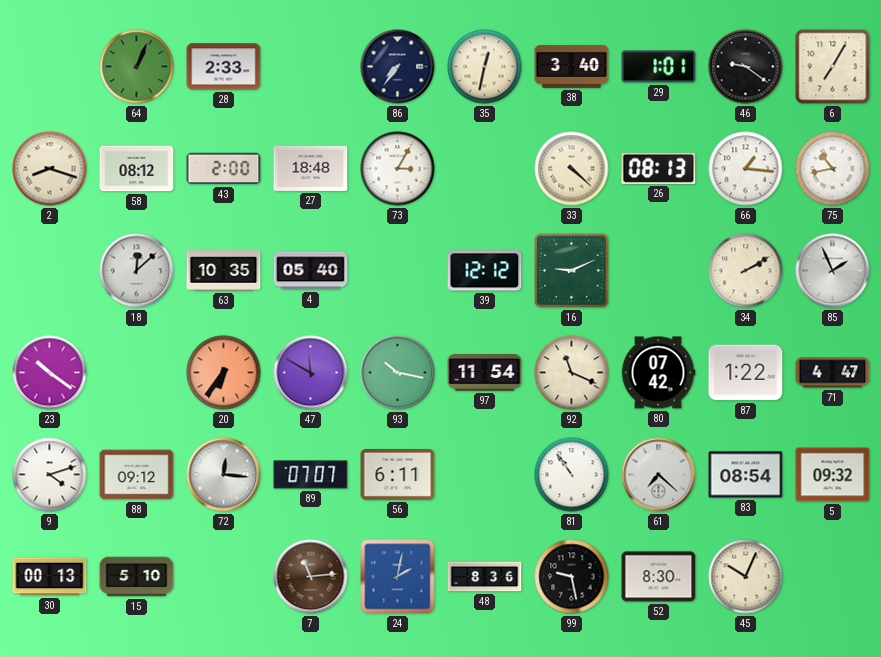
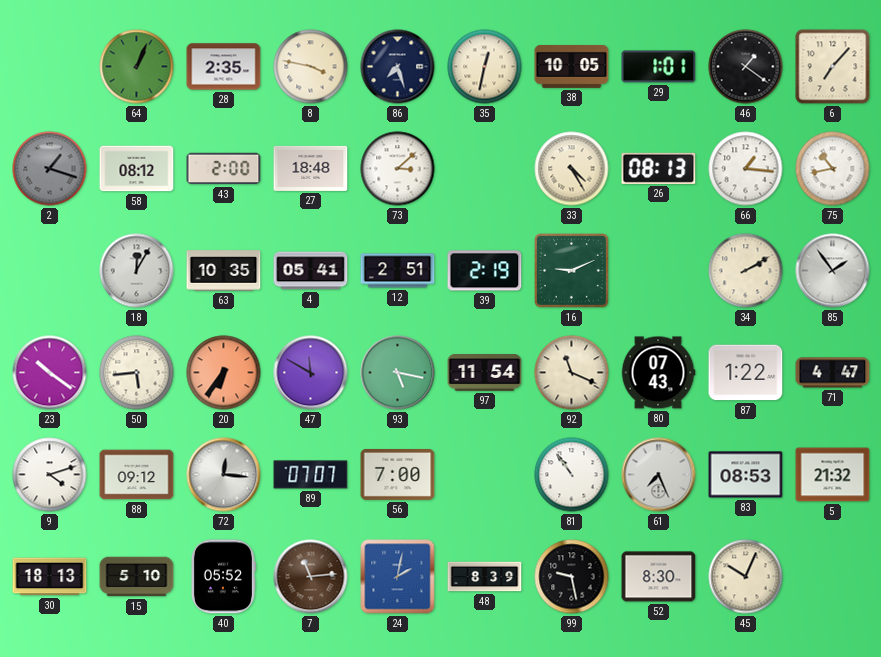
28: 2:33 -> 2:35
8: none -> 3:47
86: 7:36 -> 7:27
38: 3:40 -> 10:05
46: 9:21 -> 1:21
6: 7:05 -> 7:07
2: 8:18 -> 1:18
2 dial: cream -> grey
73: 3:05 -> 3:08
33: 4:22 -> 4:25
18: 12:08 -> 12:05
4: 05:40 -> 05:41
12: none -> 2:51
39: 12:12 -> 2:19
85: 1:56 -> 1:54
50: none -> 5:44
93: 10:17 -> 5:17
80: 07:42 -> 07:43
56: 6:11 -> 7:00
61: 7:22 -> 7:26
83: 08:54 -> 08:53
5: 09:32 -> 21:32
30: 00:13 -> 18:13
40: none -> 05:52
48: 8:36 -> 8:39
